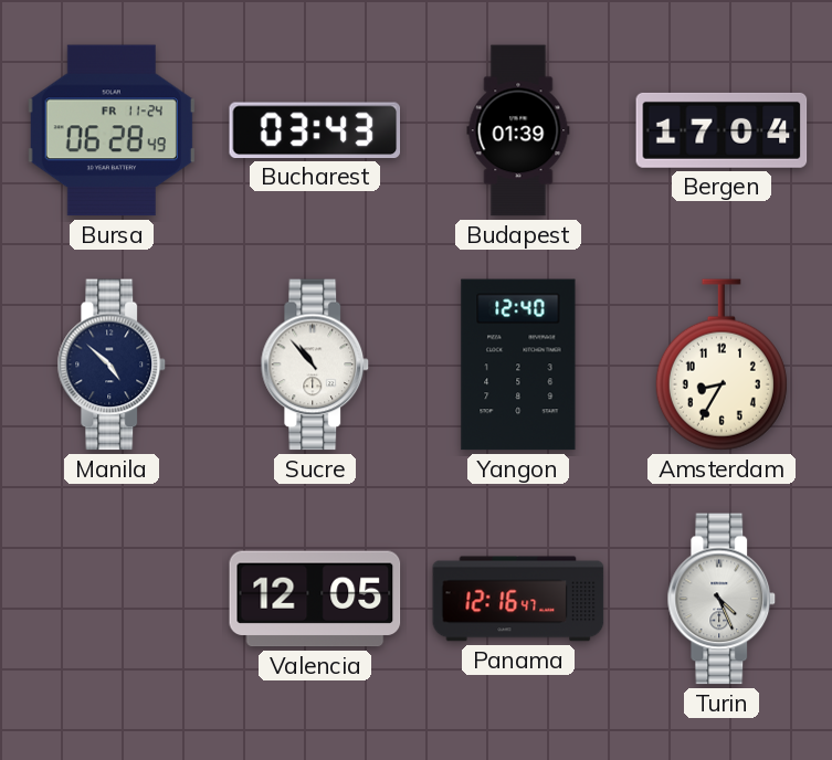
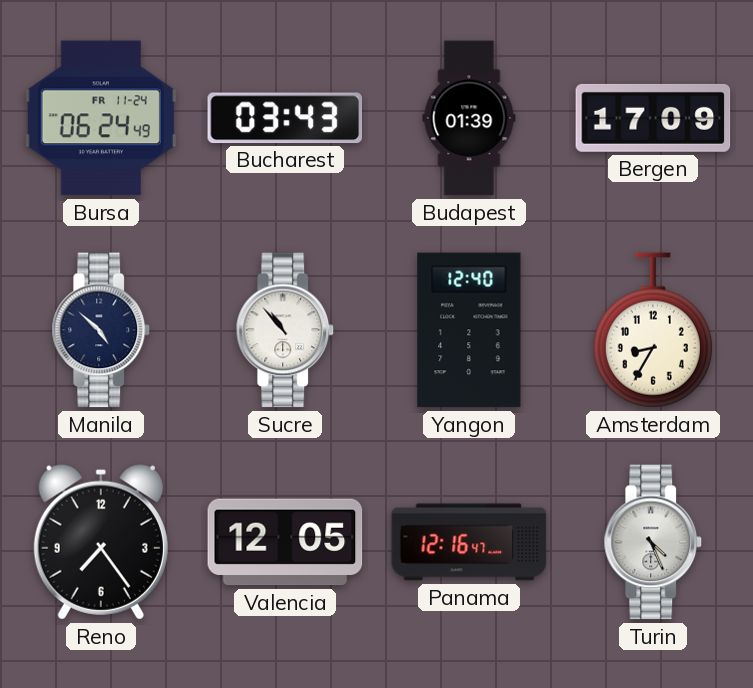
Bursa: 06:28 -> 06:24
Bergen: 17:04 -> 17:09
Reno: none -> 7:24
